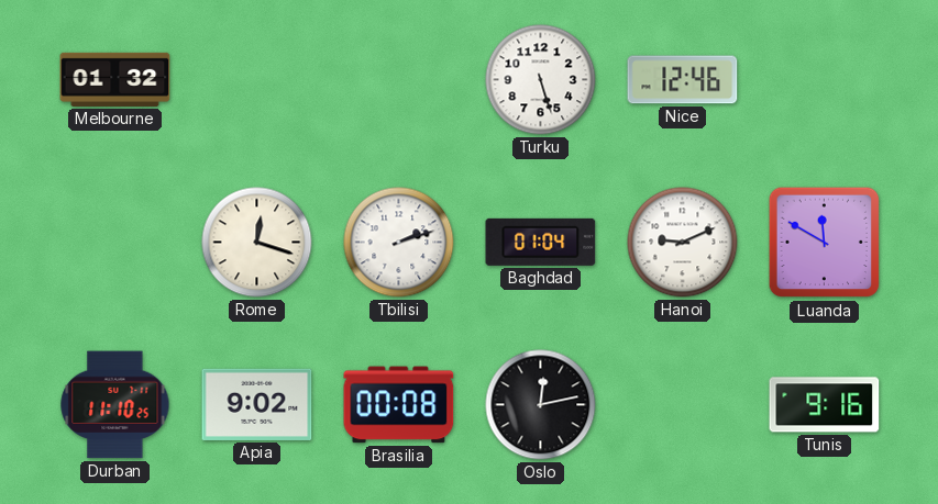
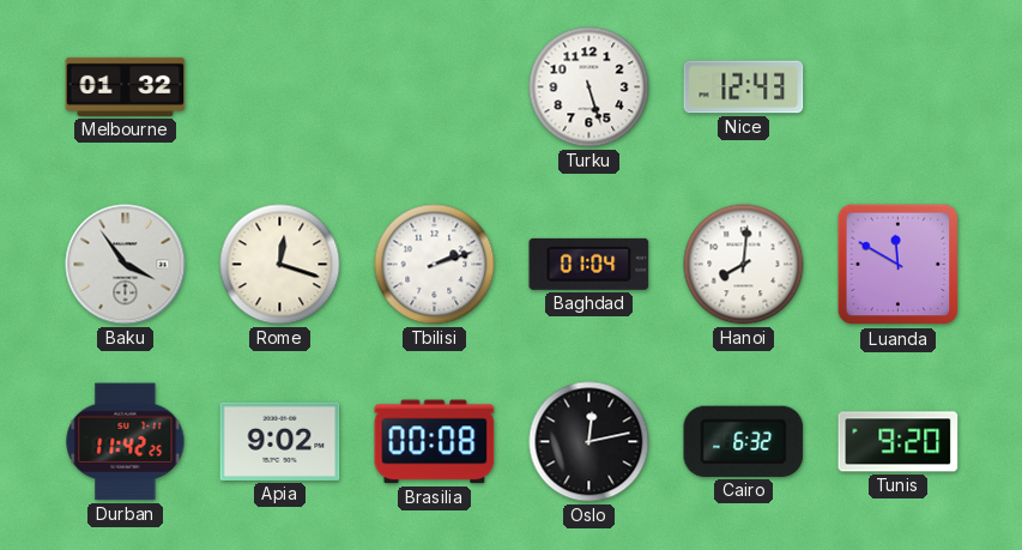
Nice: 12:46 -> 12:43
Baku: none -> 3:54
Hanoi: 9:11 -> 8:01
Durban: 11:10 -> 11:42
Cairo: none -> 6:32
Tunis: 9:16 -> 9:20
